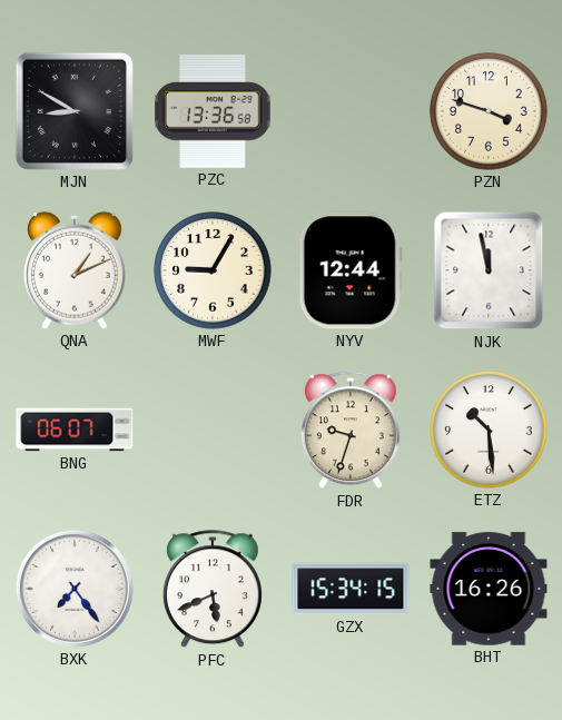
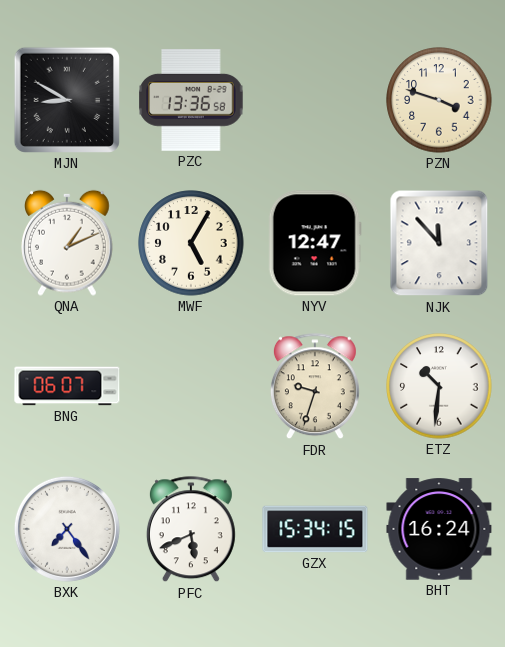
MWF: 9:05 -> 5:05
NYV: 12:44 -> 12:47
NJK: 11:58 -> 11:53
ETZ: 10:29 -> 10:31
BHT: 16:26 -> 16:24
